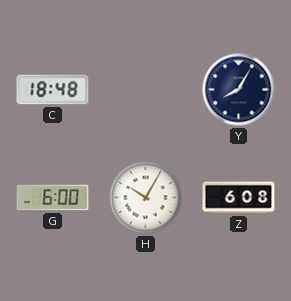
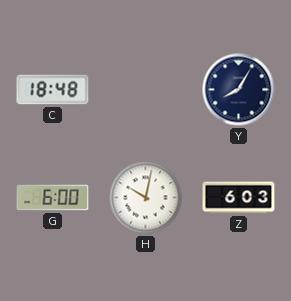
H: 10:05 -> 10:02
Z: 6:08 -> 6:03
